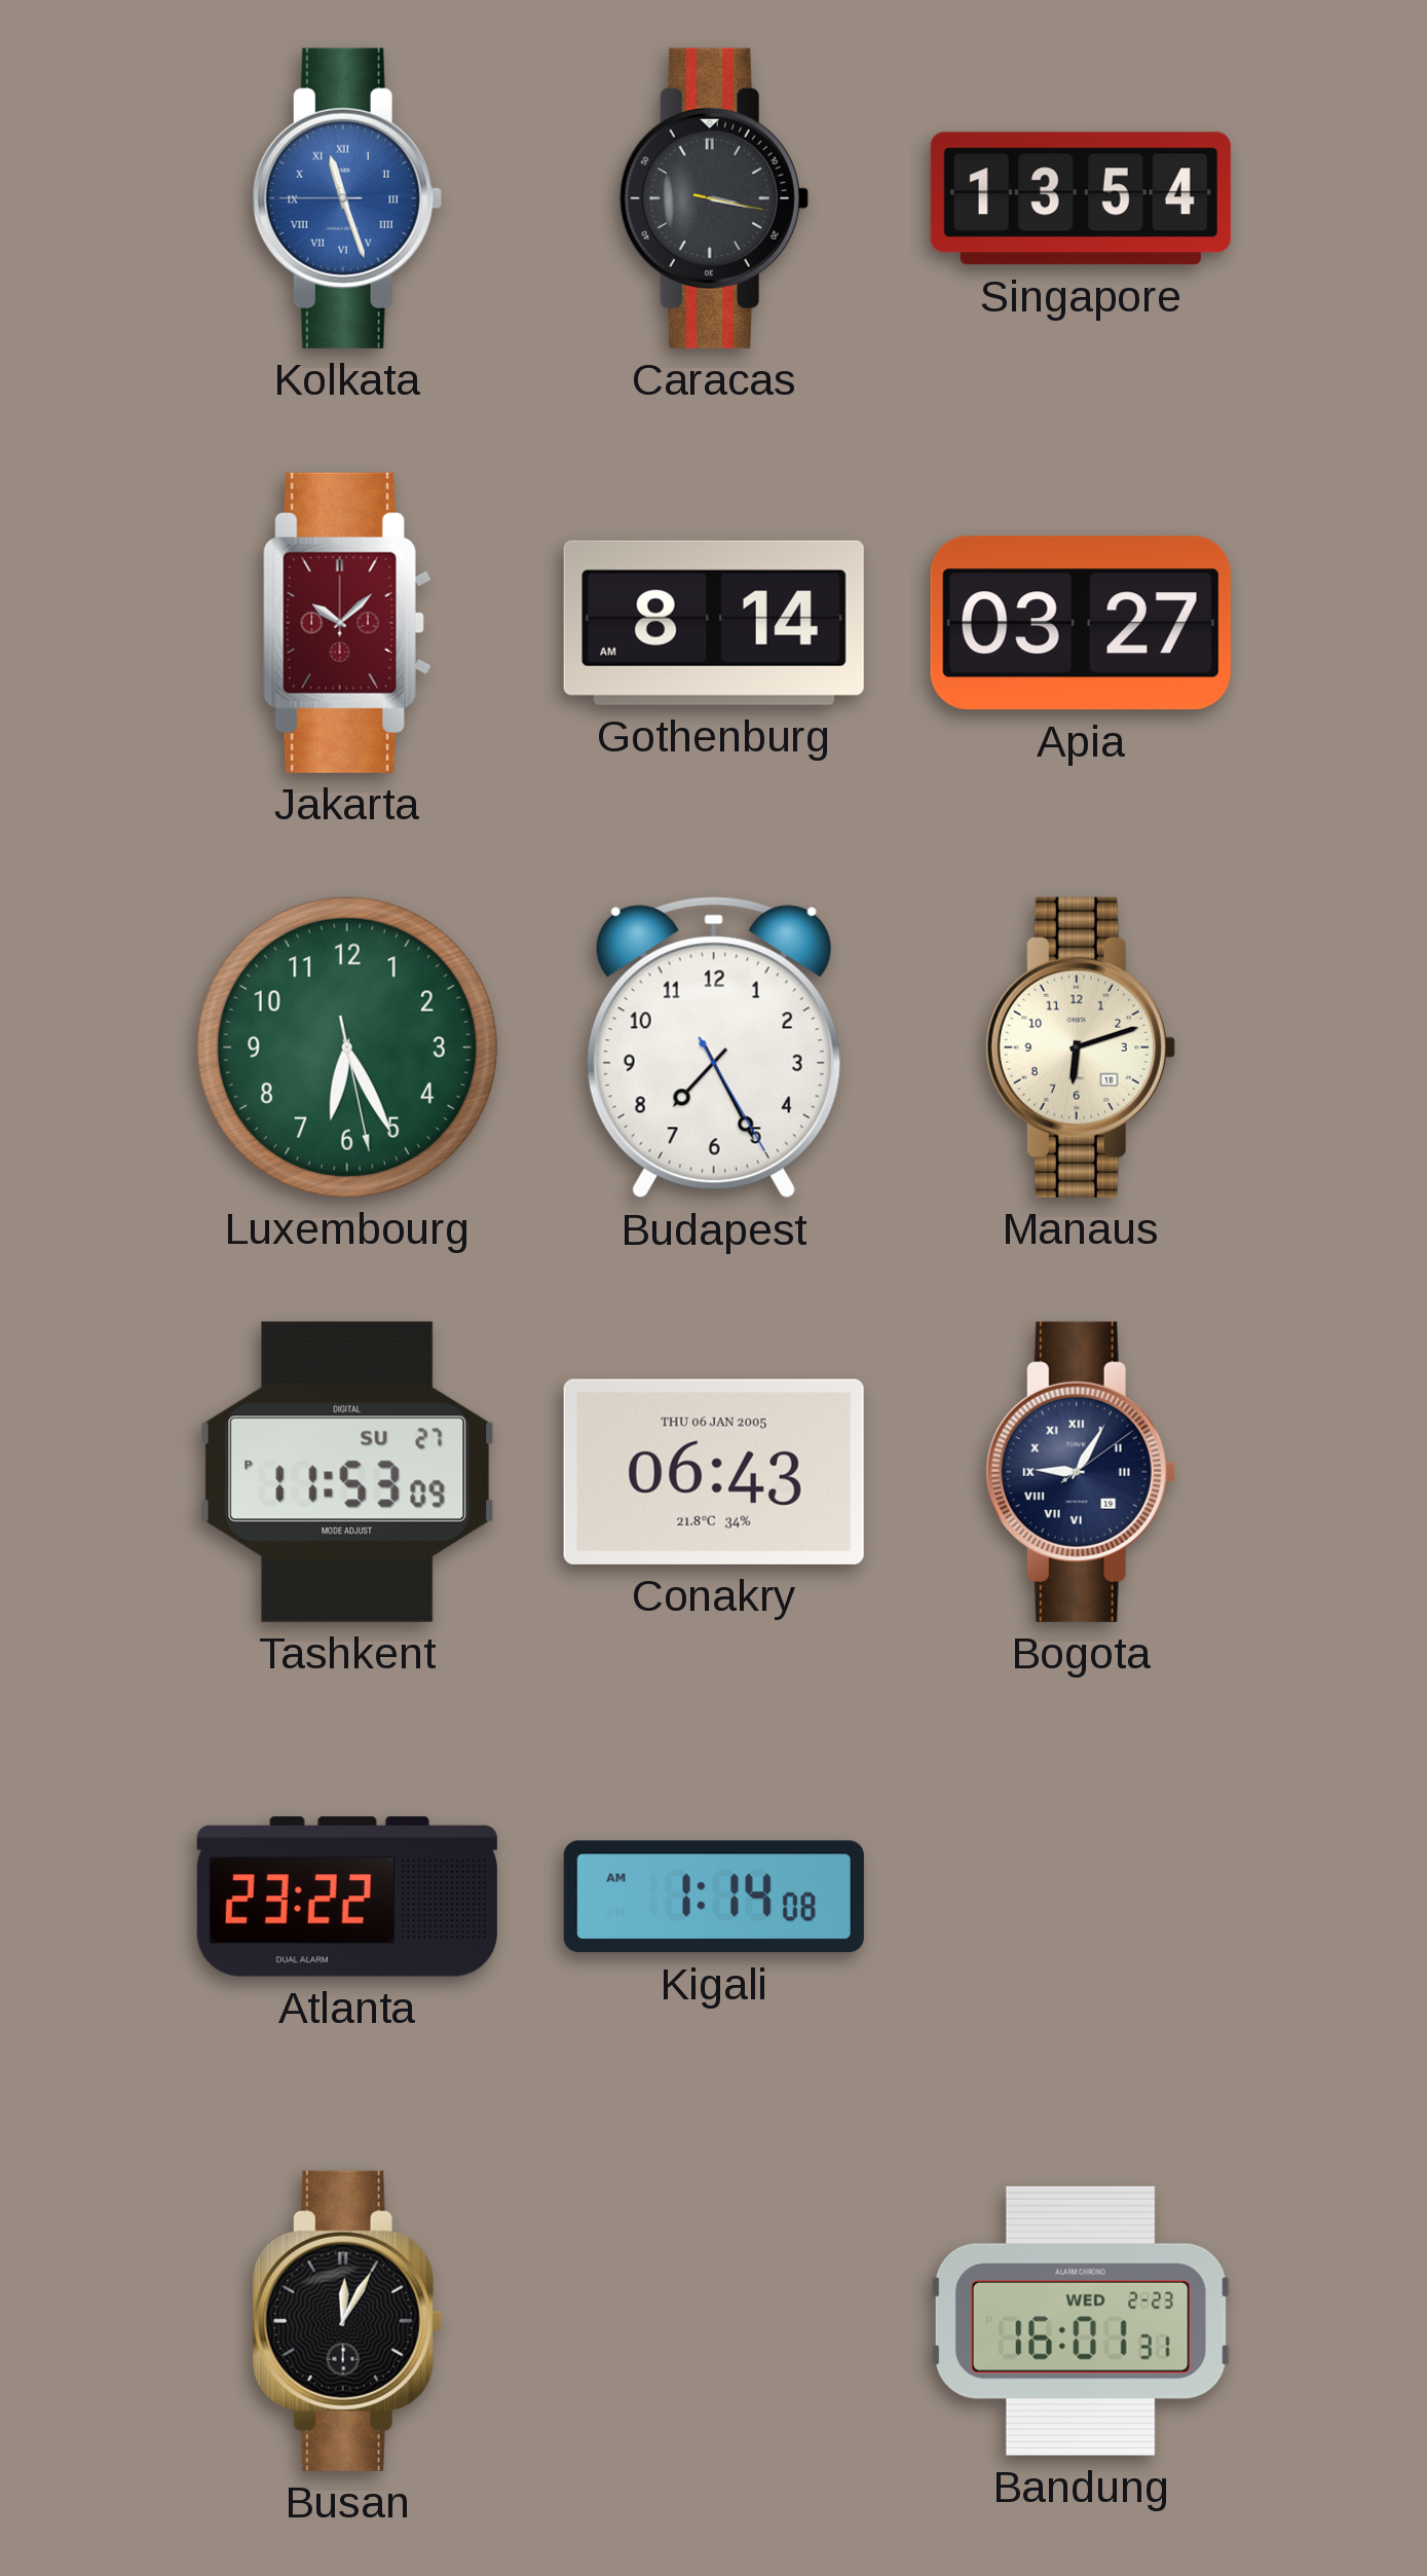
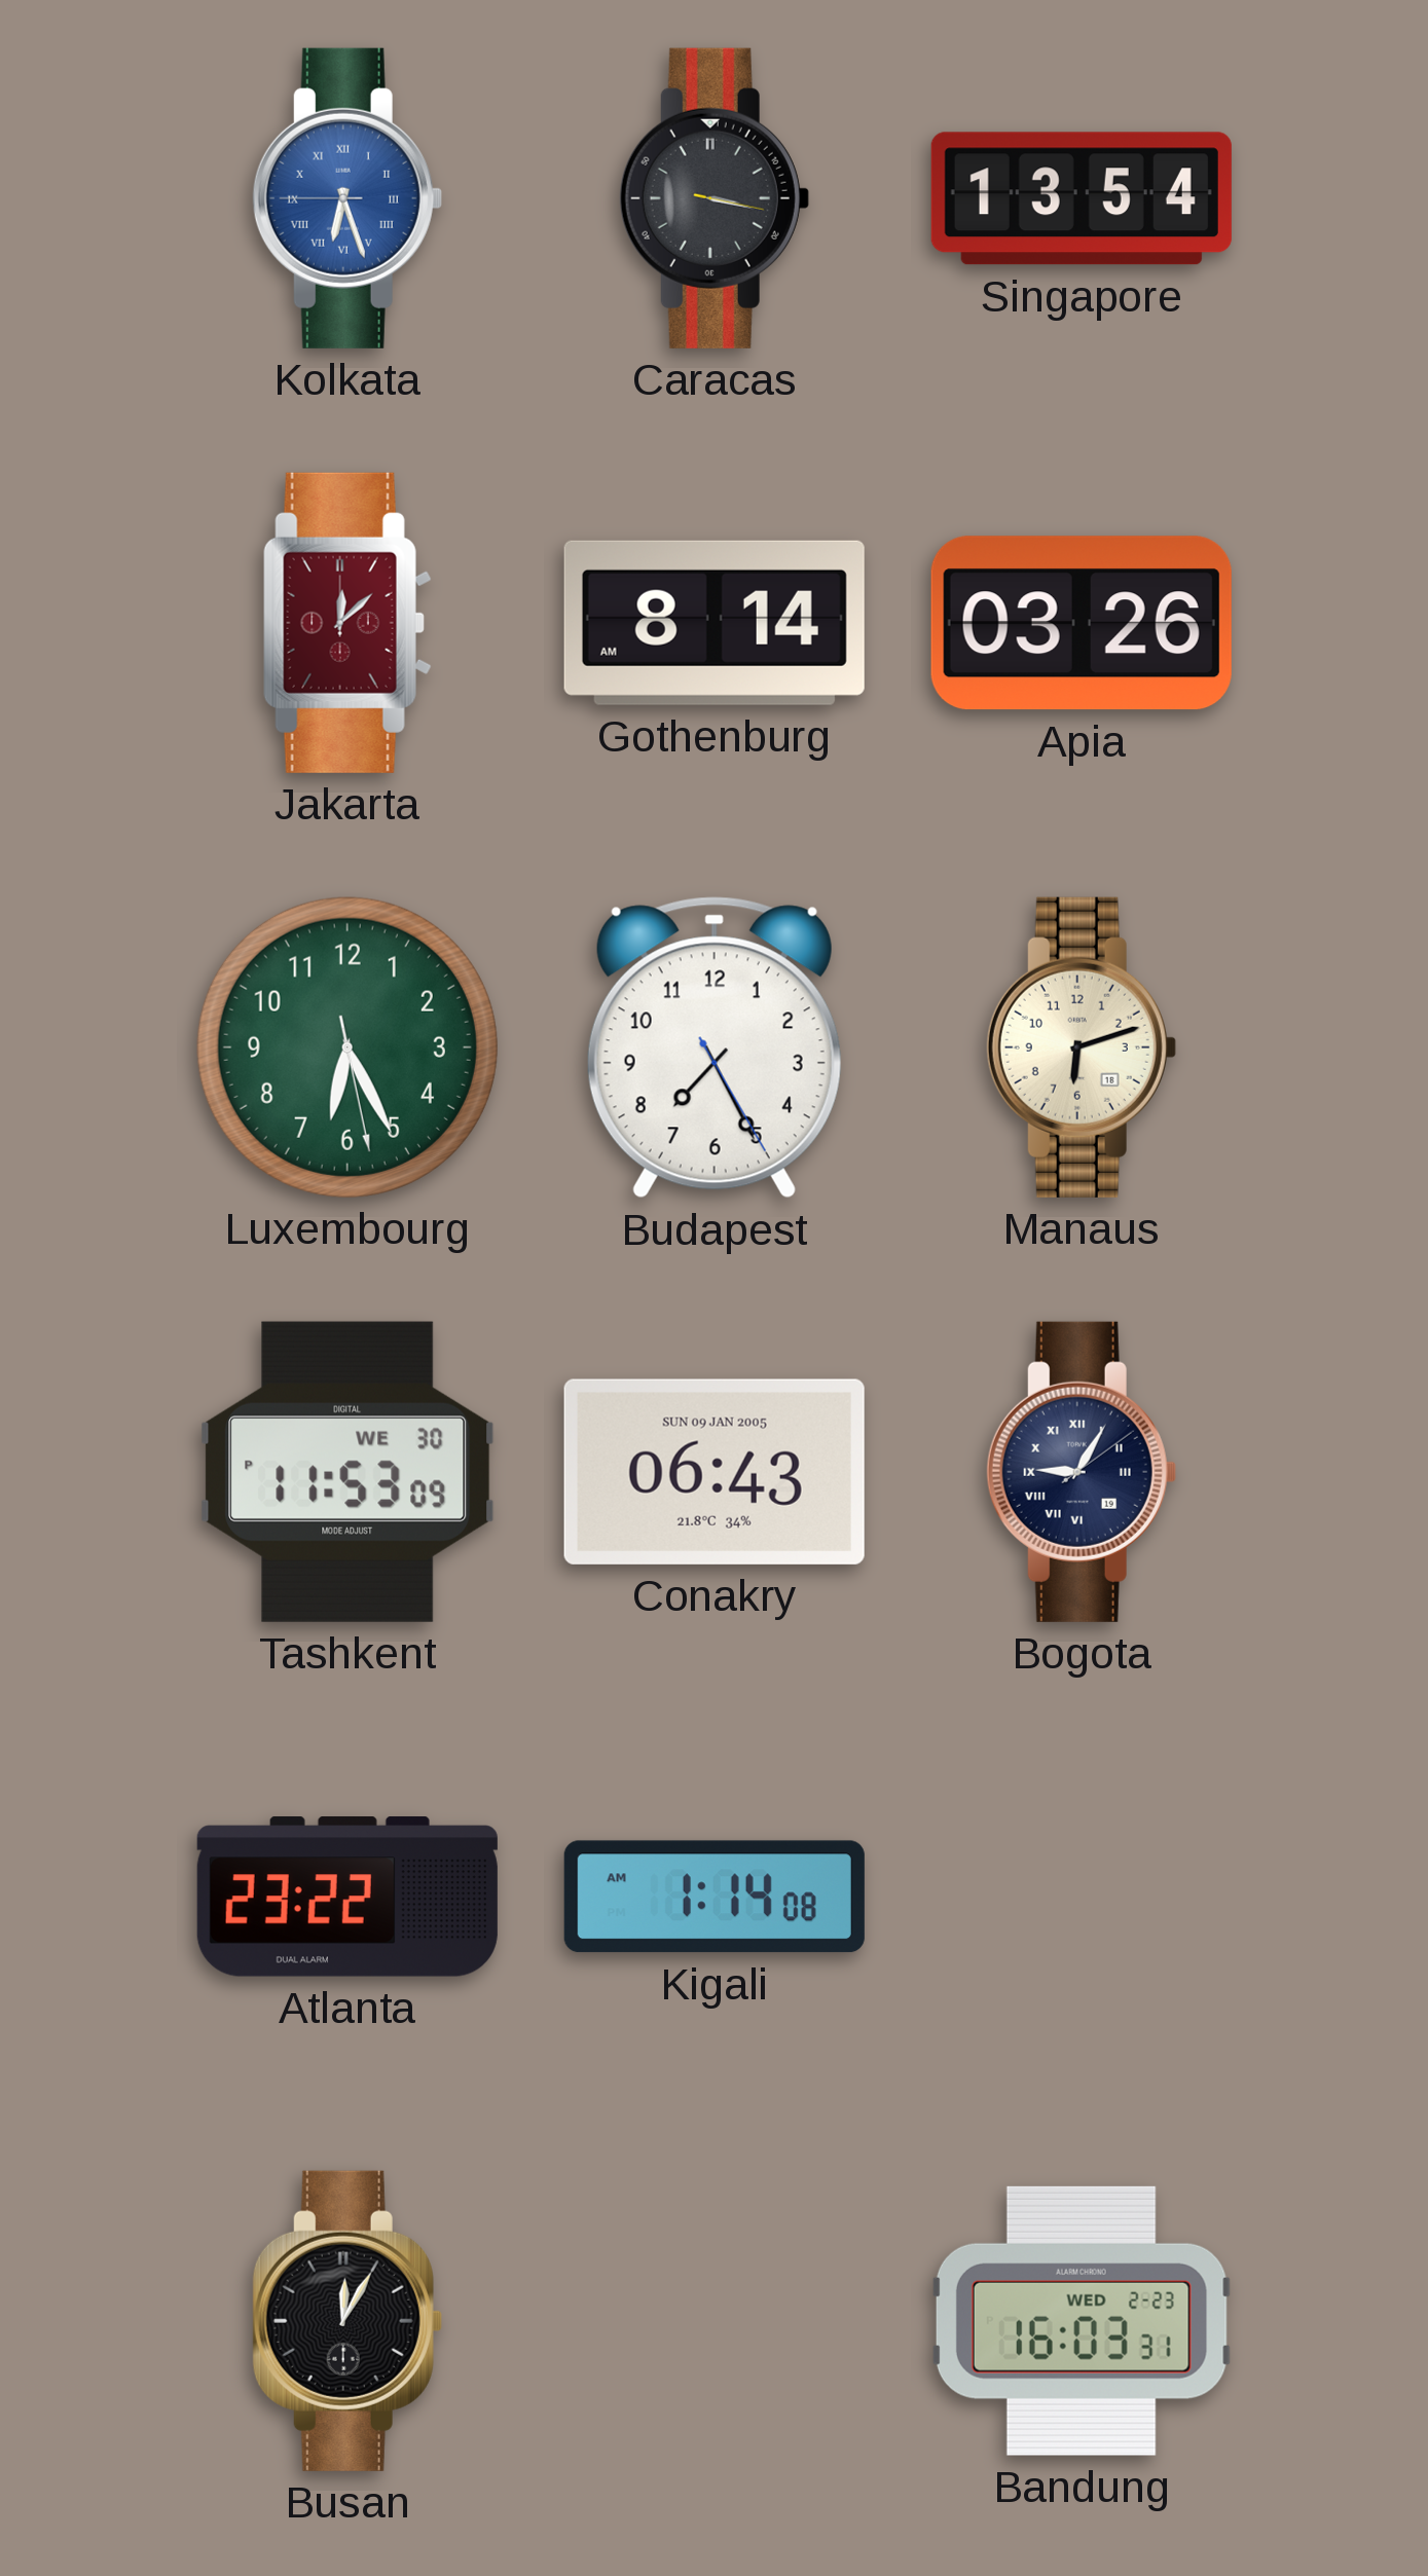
Kolkata: 11:26 -> 6:26
Jakarta: 10:08 -> 12:08
Apia: 03:27 -> 03:26
Tashkent date: SU 27 -> WE 30
Conakry date: THU 06 JAN 2005 -> SUN 09 JAN 2005
Bandung: 16:01 -> 16:03
